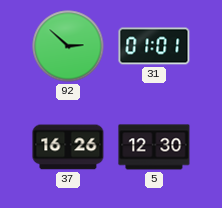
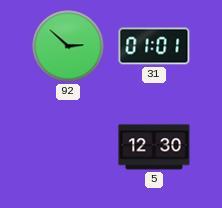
37: 16:26 -> none
